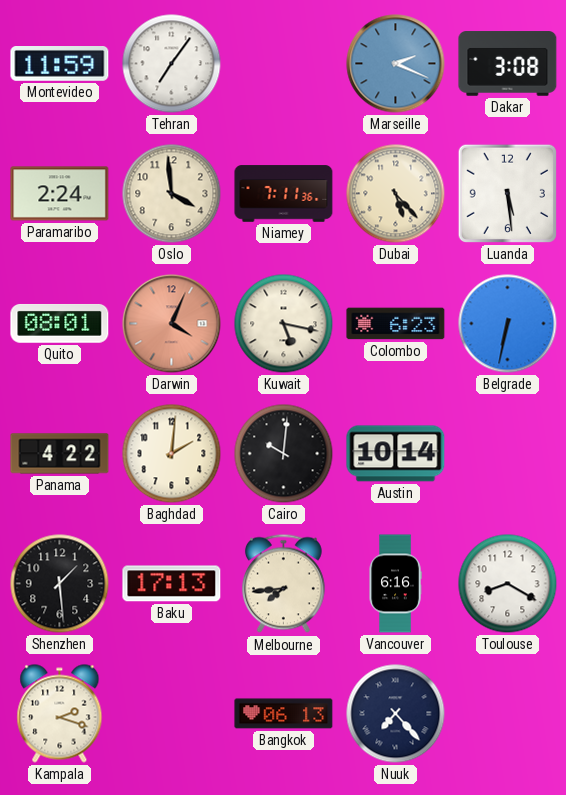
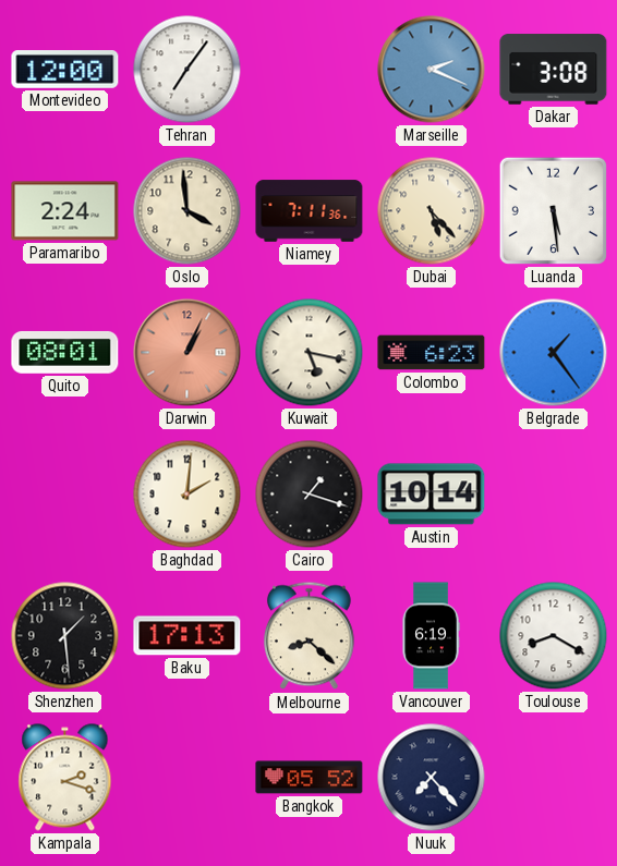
Montevideo: 11:59 -> 12:00
Darwin: 4:04 -> 1:04
Belgrade: 6:32 -> 1:24
Panama: 4:22 -> none
Cairo: 10:01 -> 1:18
Melbourne: 7:44 -> 8:22
Vancouver: 6:16 -> 6:19
Bangkok: 06:13 -> 05:52
